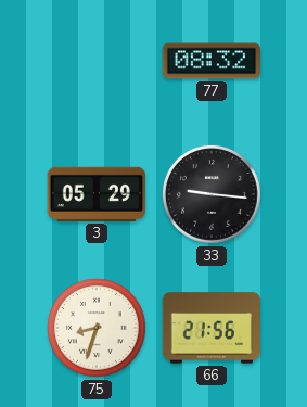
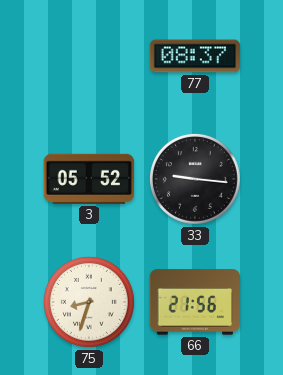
77: 08:32 -> 08:37
3: 05:29 -> 05:52
